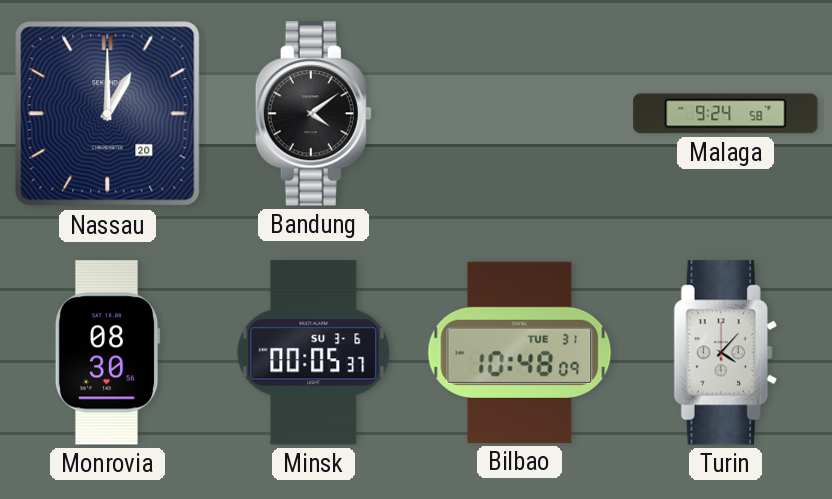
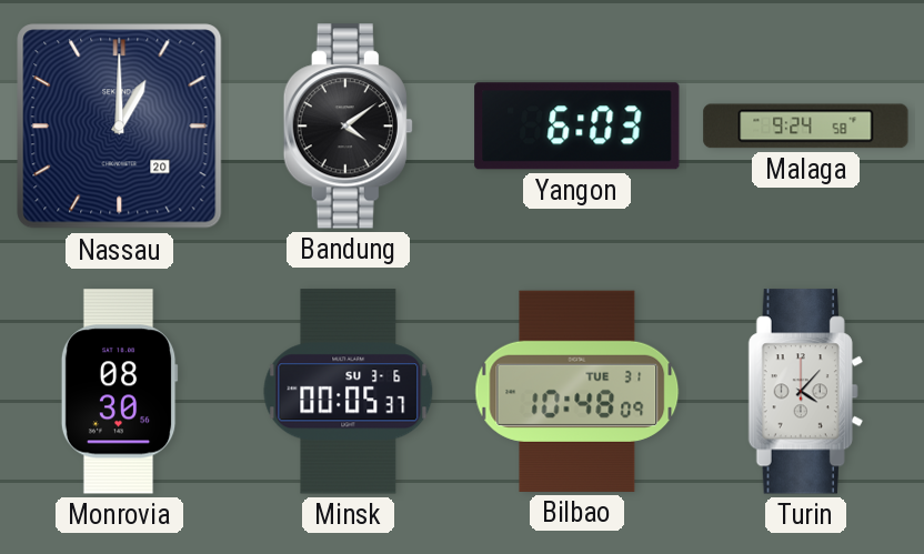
Yangon: none -> 6:03
